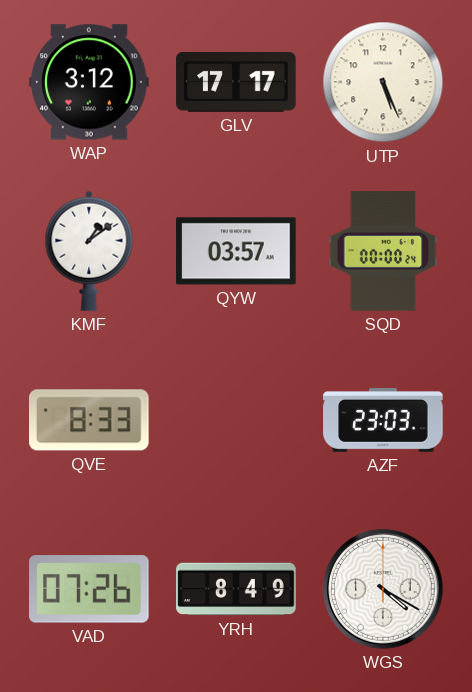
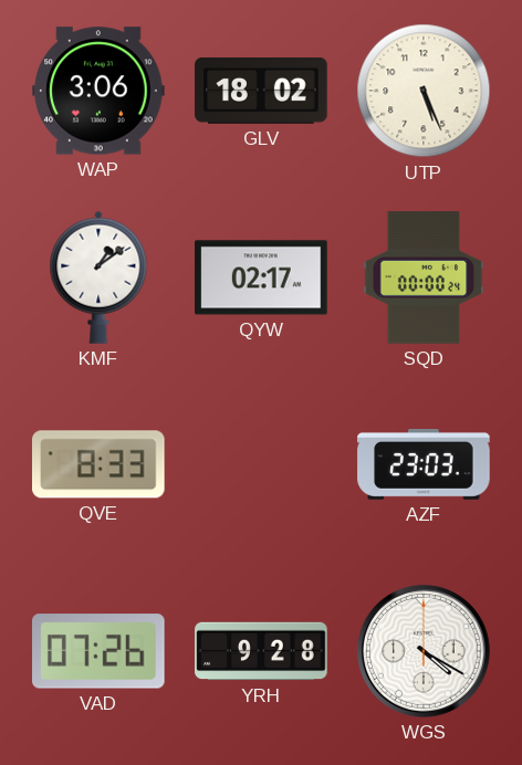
WAP: 3:12 -> 3:06
GLV: 17:17 -> 18:02
QYW: 03:57 -> 02:17
YRH: 8:49 -> 9:28
